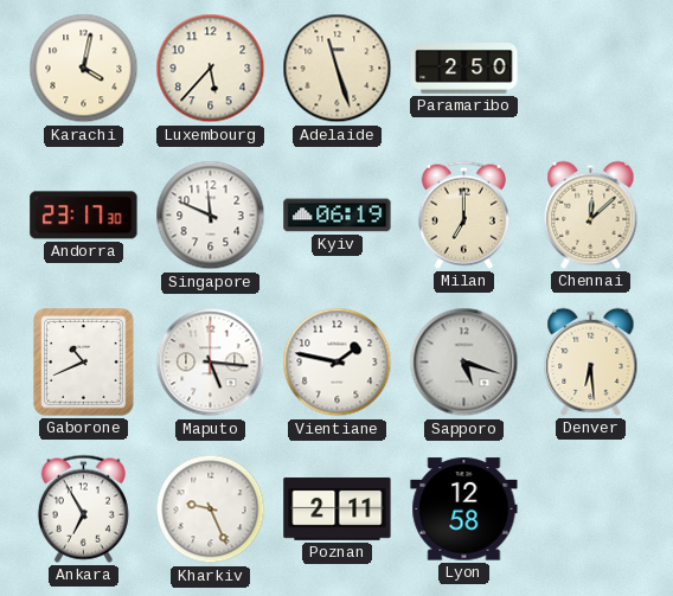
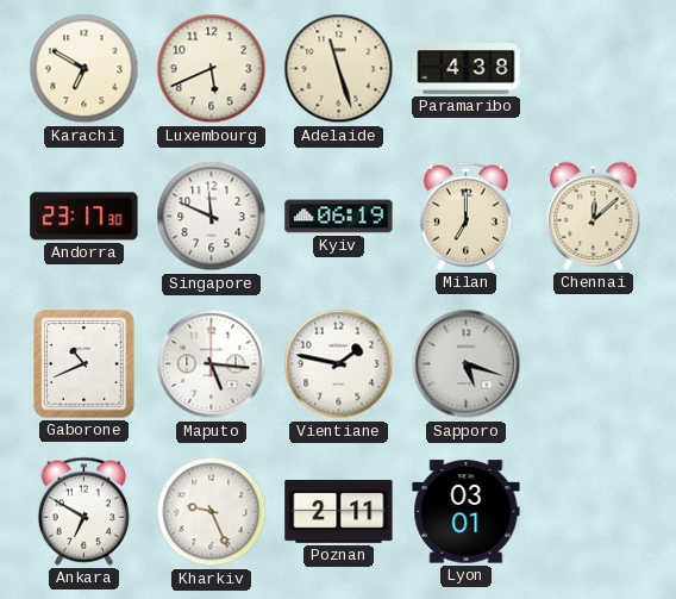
Karachi: 4:02 -> 6:50
Luxembourg: 5:37 -> 5:41
Paramaribo: 2:50 -> 4:38
Denver: 6:29 -> none
Ankara: 6:55 -> 6:50
Lyon: 12:58 -> 03:01
